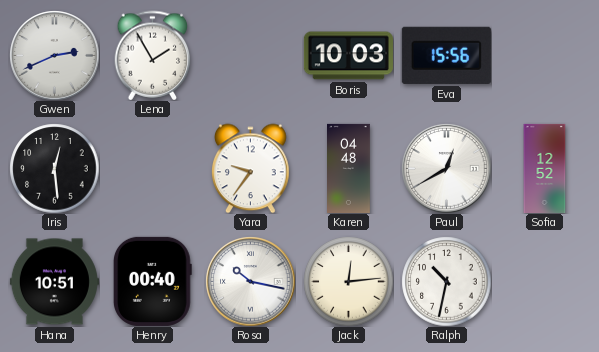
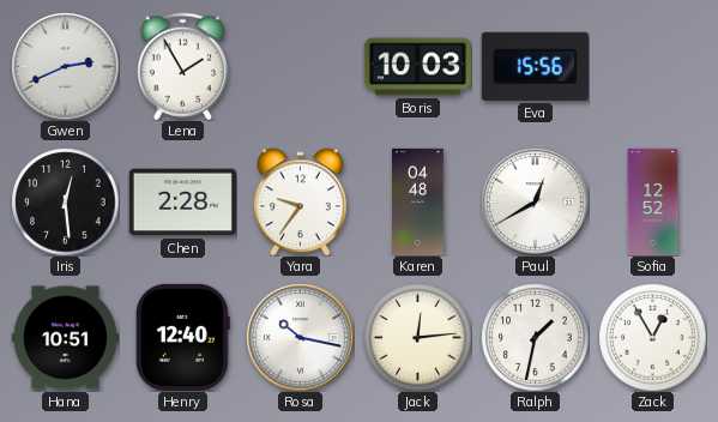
Chen: none -> 2:28
Henry: 00:40 -> 12:40
Ralph: 10:32 -> 1:32
Zack: none -> 12:55
